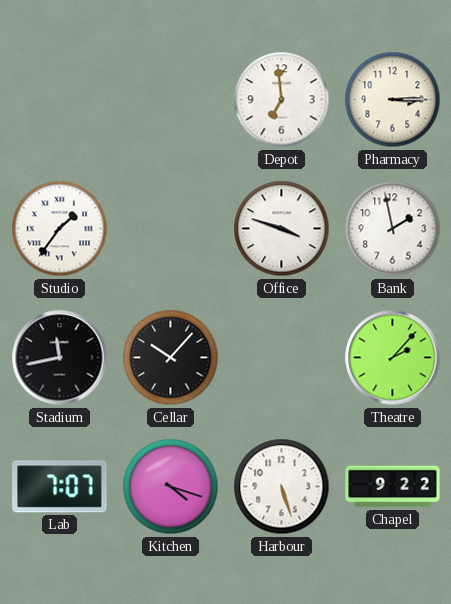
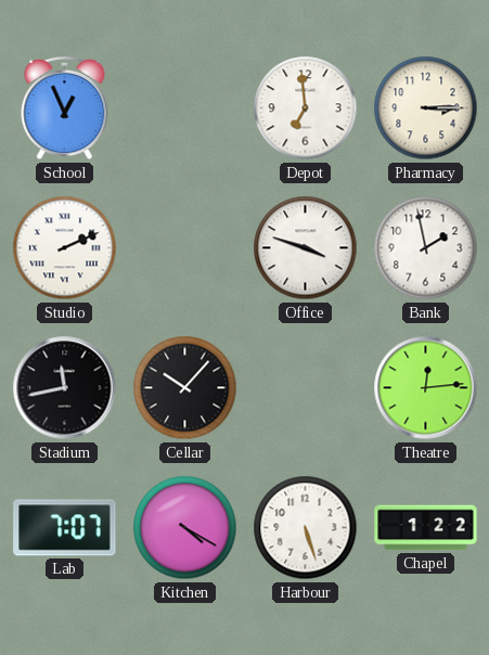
School: none -> 12:56
Studio: 1:36 -> 2:11
Theatre: 2:07 -> 12:14
Kitchen: 4:18 -> 4:20
Chapel: 9:22 -> 1:22
